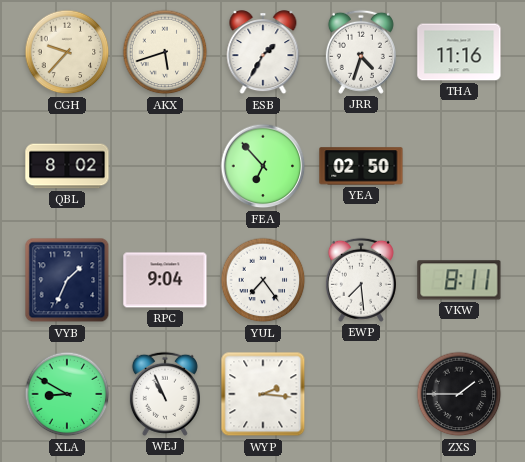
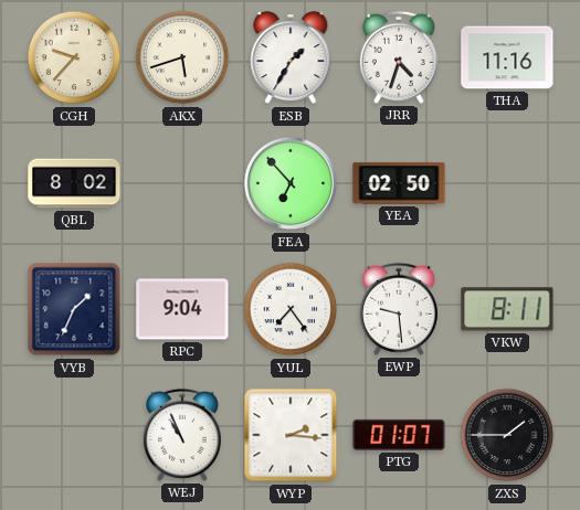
EWP: 7:29 -> 9:29
XLA: 8:50 -> none
PTG: none -> 01:07
